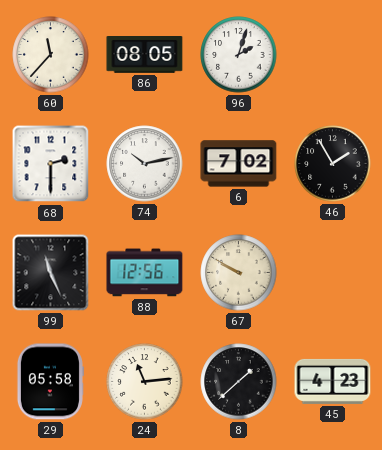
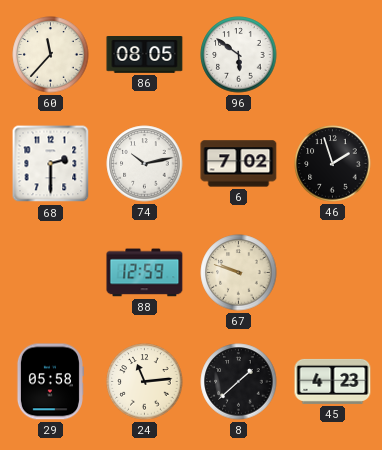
96: 2:03 -> 5:51
46: 1:55 -> 1:57
99: 11:26 -> none
88: 12:56 -> 12:59
67: 9:50 -> 9:48
